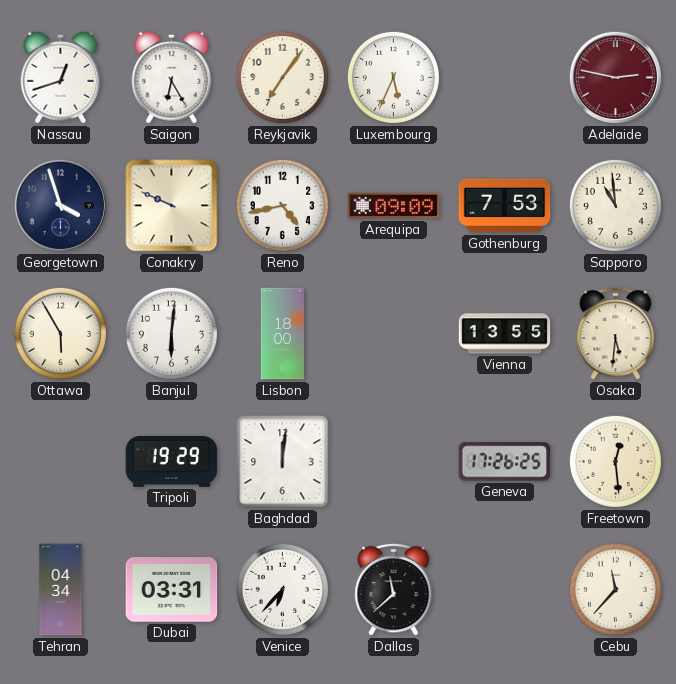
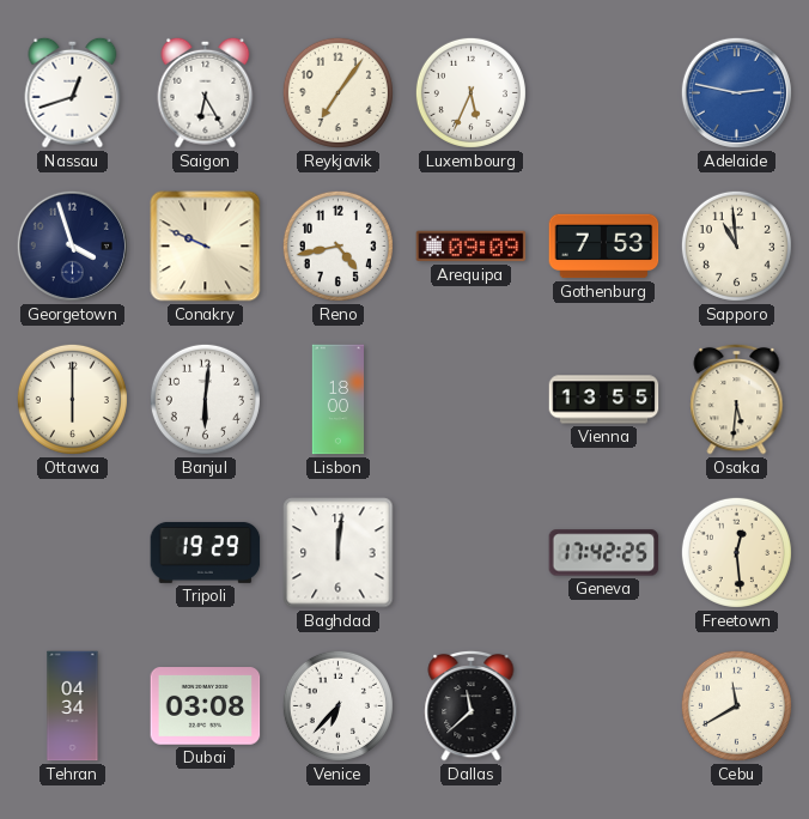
Adelaide dial: burgundy -> blue
Ottawa: 5:55 -> 6:00
Geneva: 17:26 -> 17:42
Dubai: 03:31 -> 03:08
Cebu: 11:37 -> 11:40
